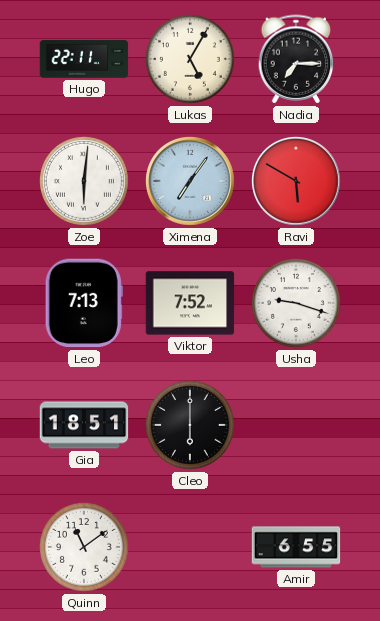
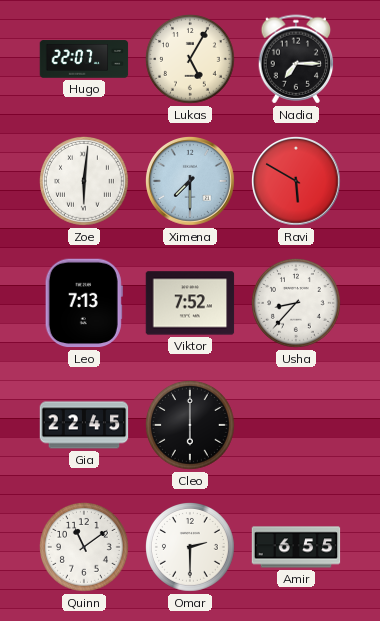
Hugo: 22:11 -> 22:07
Ximena: 7:06 -> 7:30
Usha: 9:18 -> 8:37
Gia: 18:51 -> 22:45
Omar: none -> 2:30
